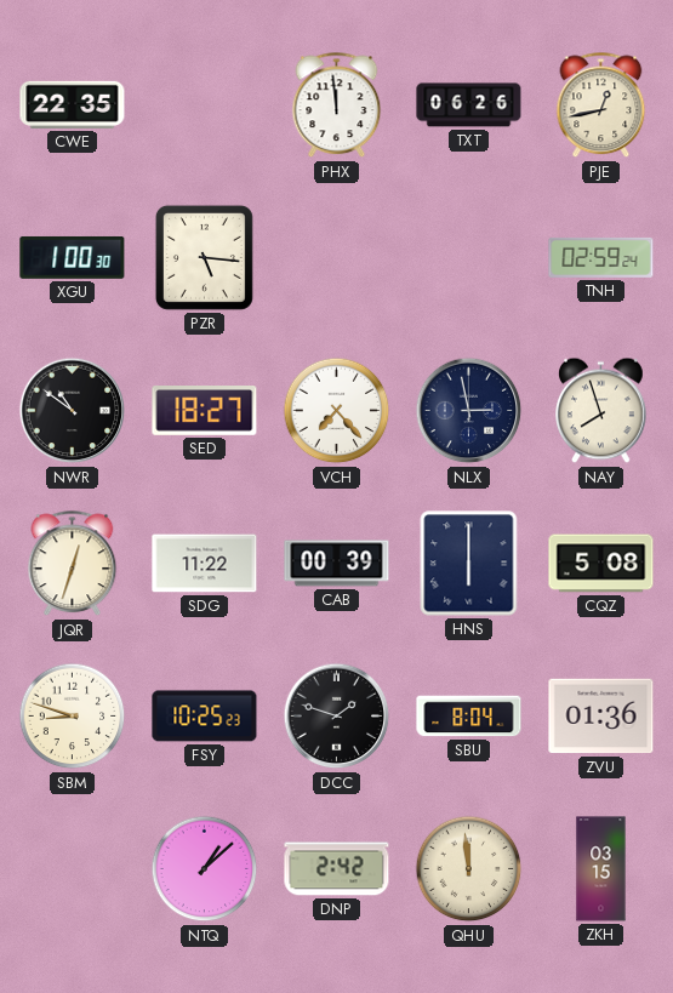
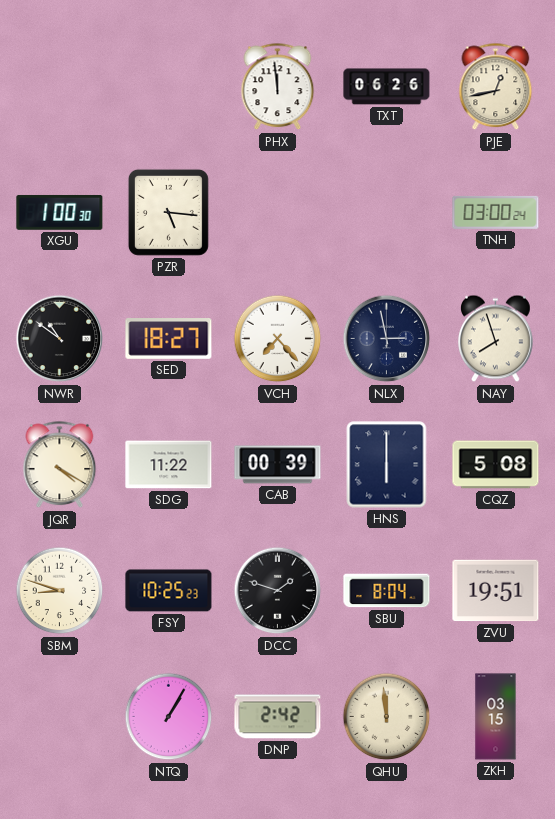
CWE: 22:35 -> none
TNH: 02:59 -> 03:00
JQR: 12:33 -> 4:20
ZVU: 01:36 -> 19:51
NTQ: 1:08 -> 1:05
